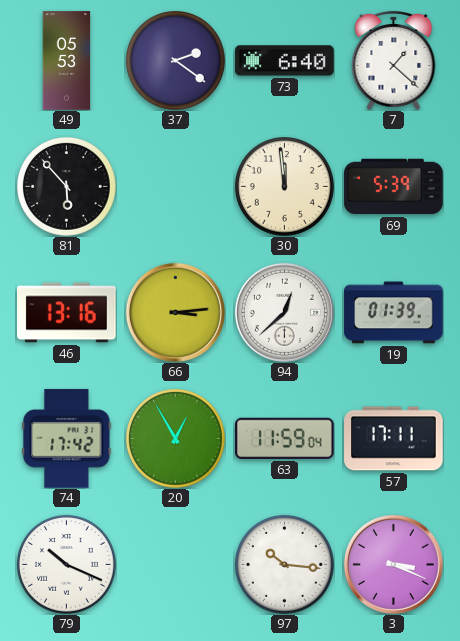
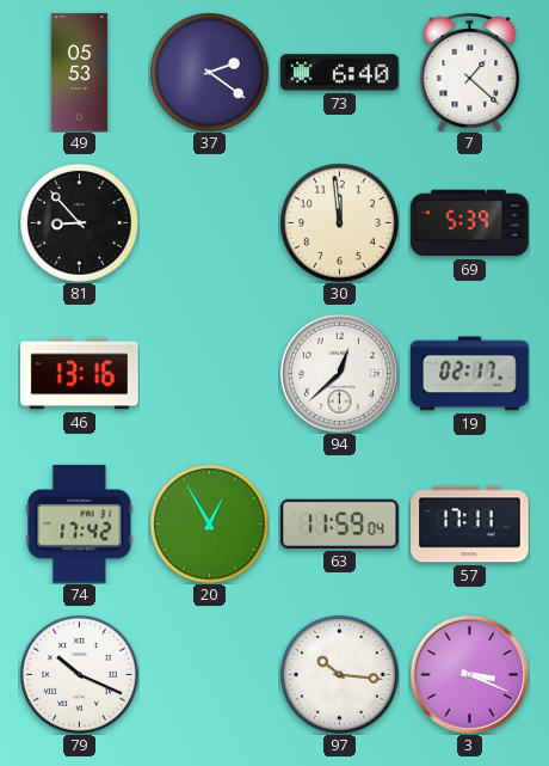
81: 5:53 -> 8:53
66: 3:14 -> none
19: 01:39 -> 02:17
